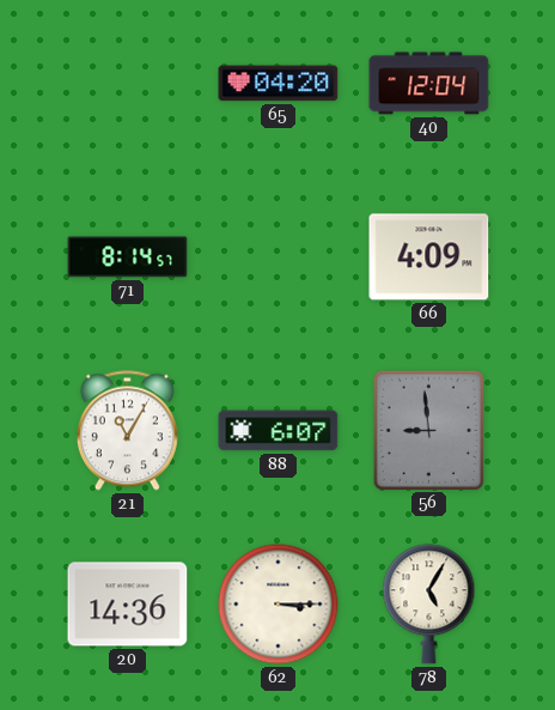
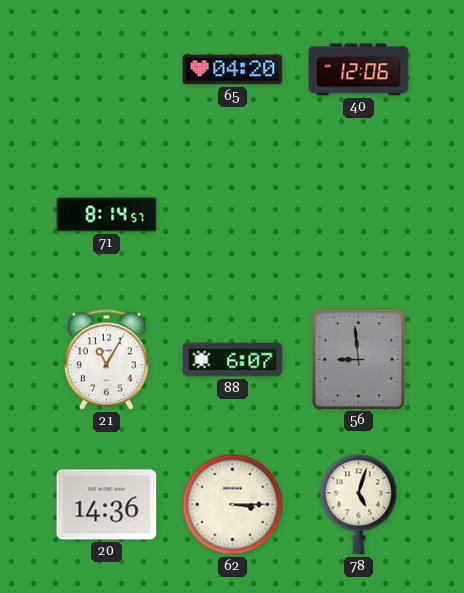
40: 12:04 -> 12:06
66: 4:09 -> none
78: 5:05 -> 5:03
